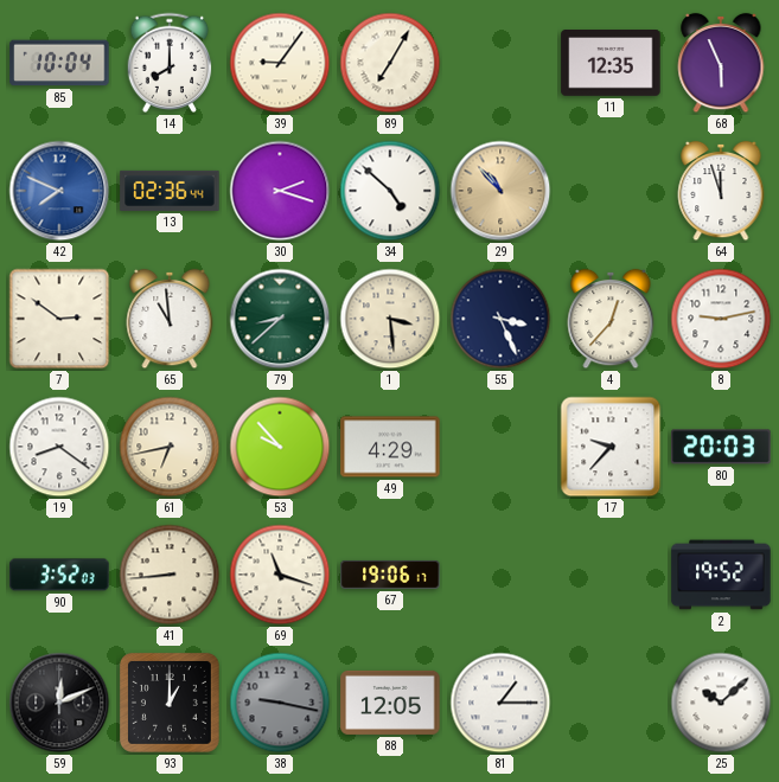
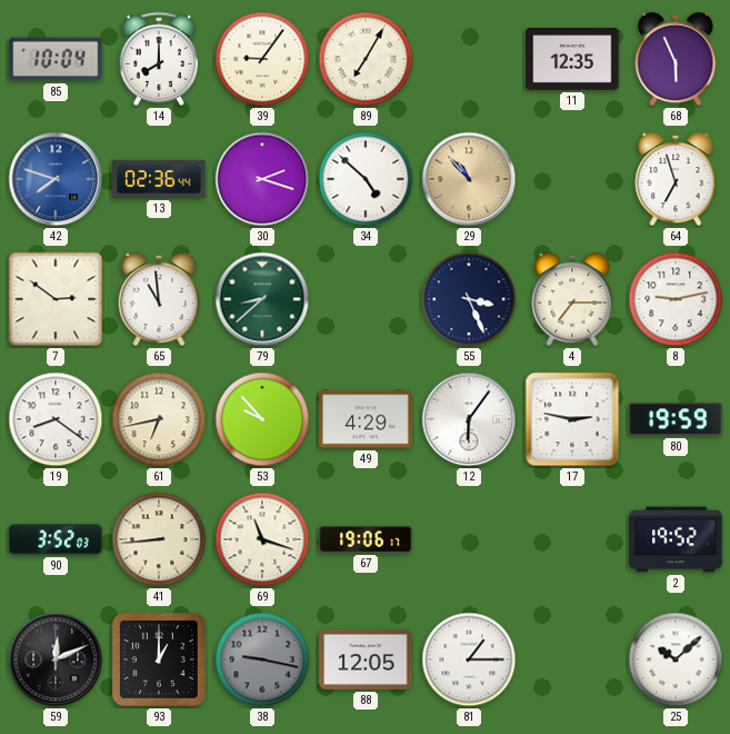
42: 7:49 -> 7:48
64: 11:57 -> 6:57
1: 3:29 -> none
4: 12:37 -> 7:15
12: none -> 6:06
17: 9:37 -> 2:47
80: 20:03 -> 19:59
